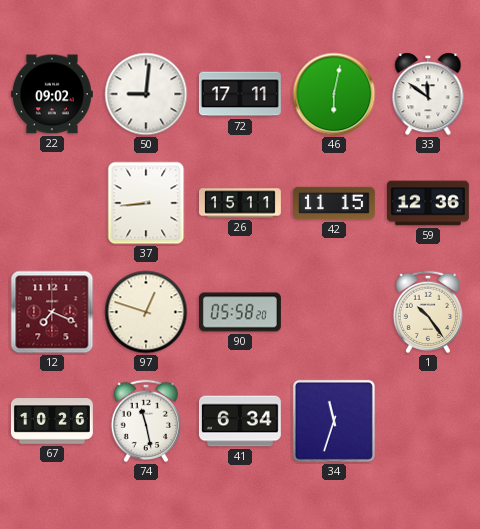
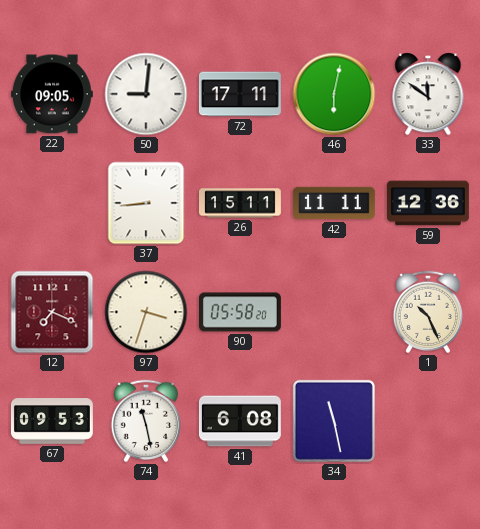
22: 09:02 -> 09:05
42: 11:15 -> 11:11
97: 12:48 -> 3:33
1: 10:24 -> 10:26
67: 10:26 -> 09:53
41: 6:34 -> 6:08
34: 11:33 -> 11:28
